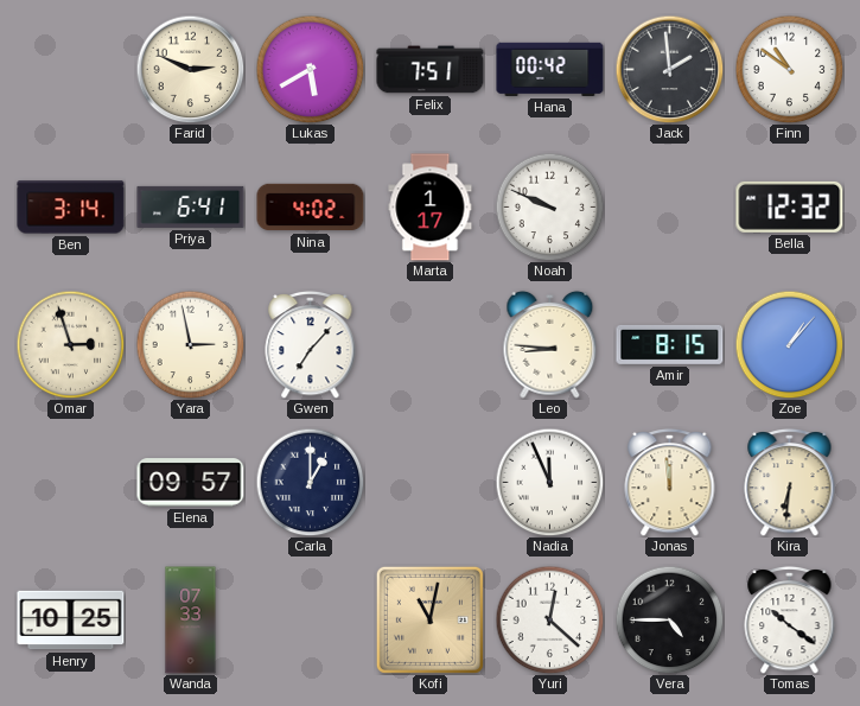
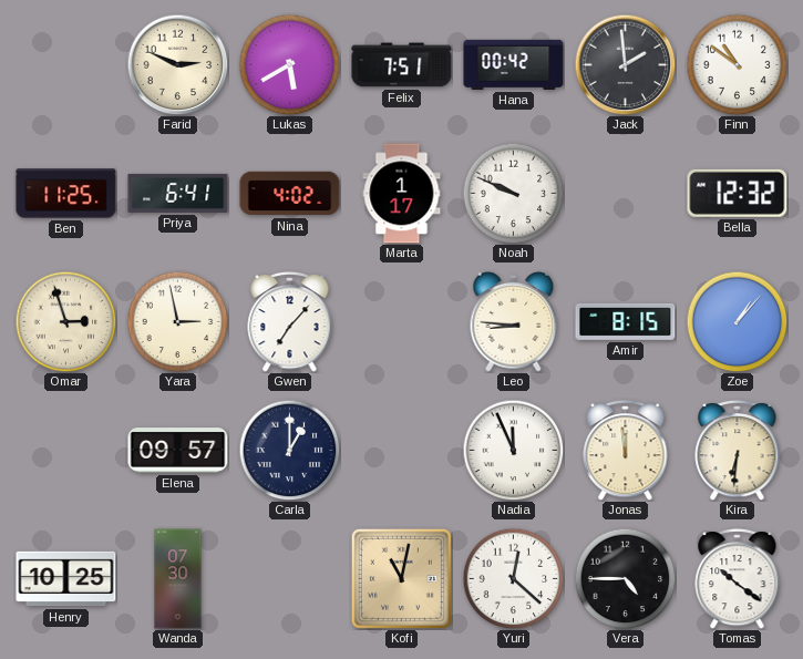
Ben: 3:14 -> 11:25
Wanda: 07:33 -> 07:30
